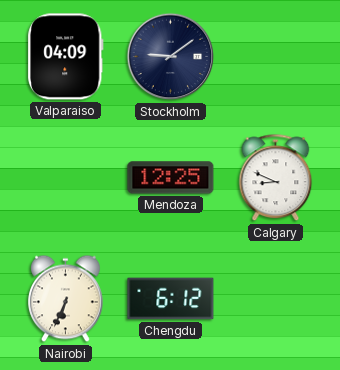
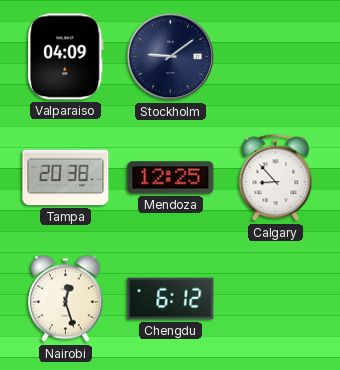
Tampa: none -> 20:38
Calgary: 8:49 -> 8:53
Nairobi: 6:34 -> 12:27
